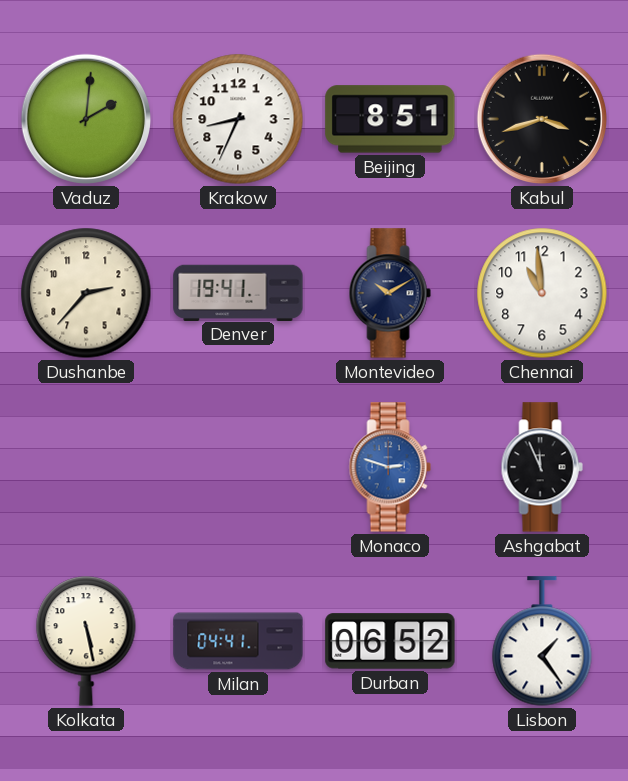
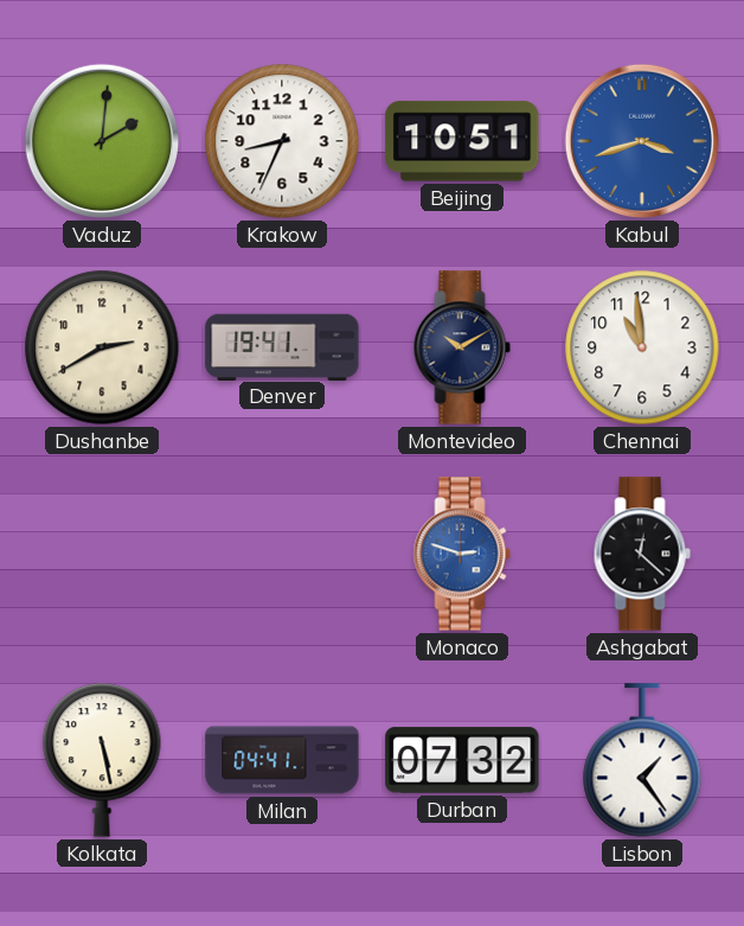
Beijing: 8:51 -> 10:51
Kabul dial: black -> blue
Dushanbe: 2:37 -> 2:40
Ashgabat: 11:56 -> 12:22
Durban: 06:52 -> 07:32
